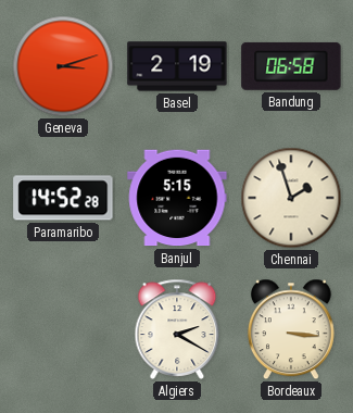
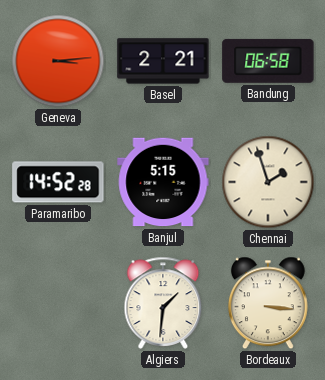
Geneva: 3:12 -> 3:14
Basel: 2:19 -> 2:21
Algiers: 2:20 -> 1:31
